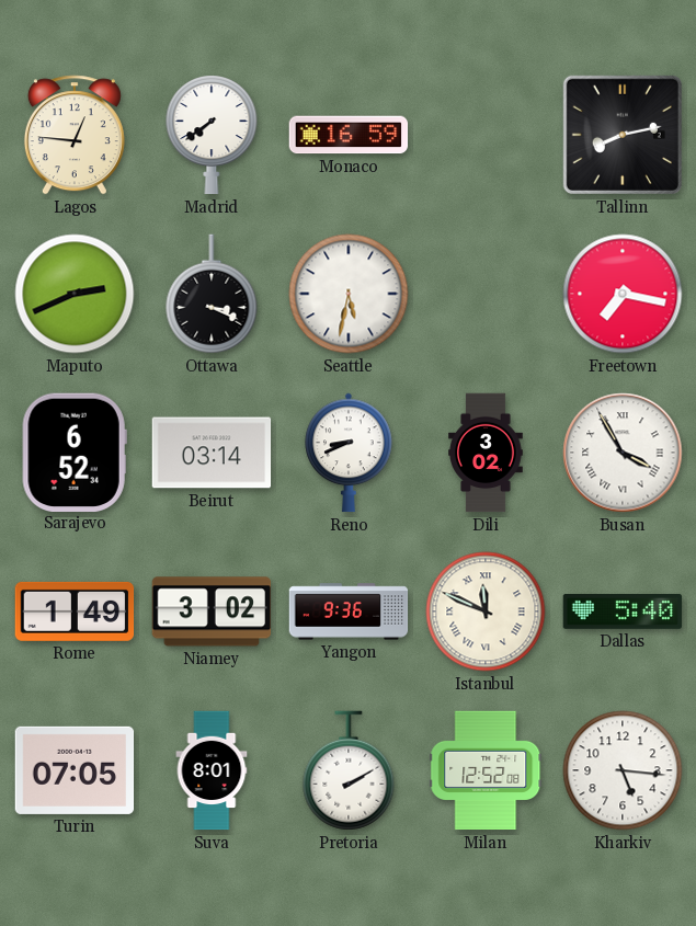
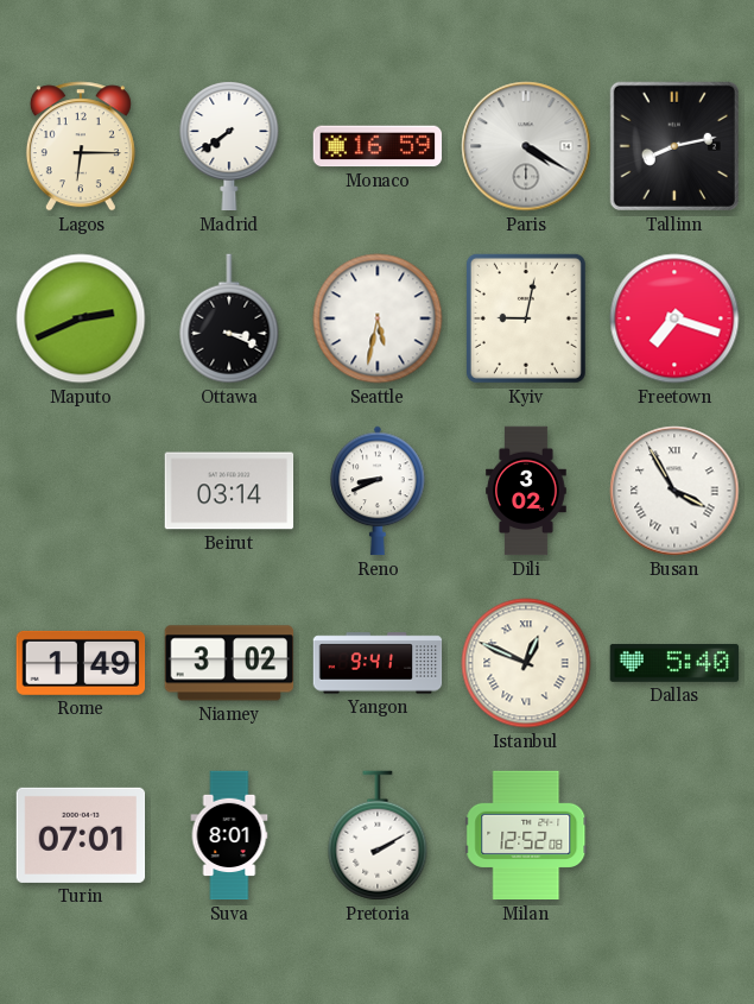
Lagos: 12:46 -> 6:15
Paris: none -> 4:20
Kyiv: none -> 9:02
Freetown: 7:17 -> 7:18
Sarajevo: 6:52 -> none
Yangon: 9:36 -> 9:41
Istanbul: 11:49 -> 12:49
Turin: 07:05 -> 07:01
Kharkiv: 5:16 -> none
